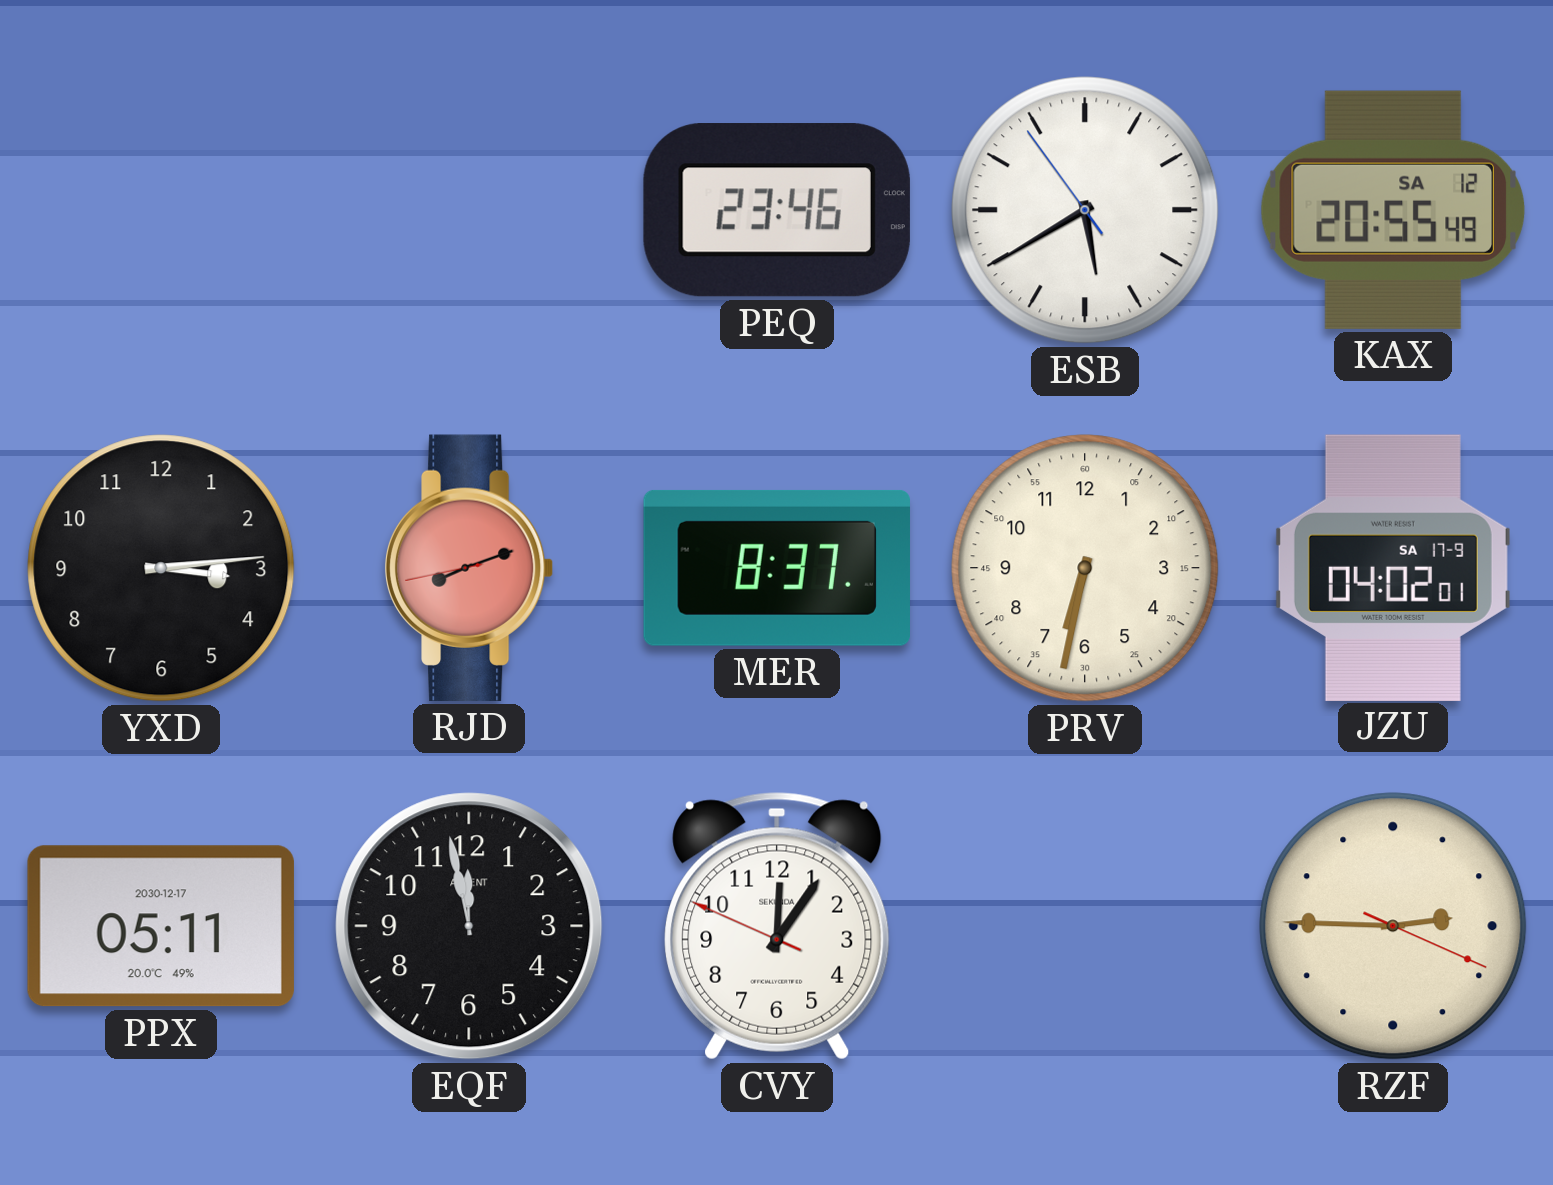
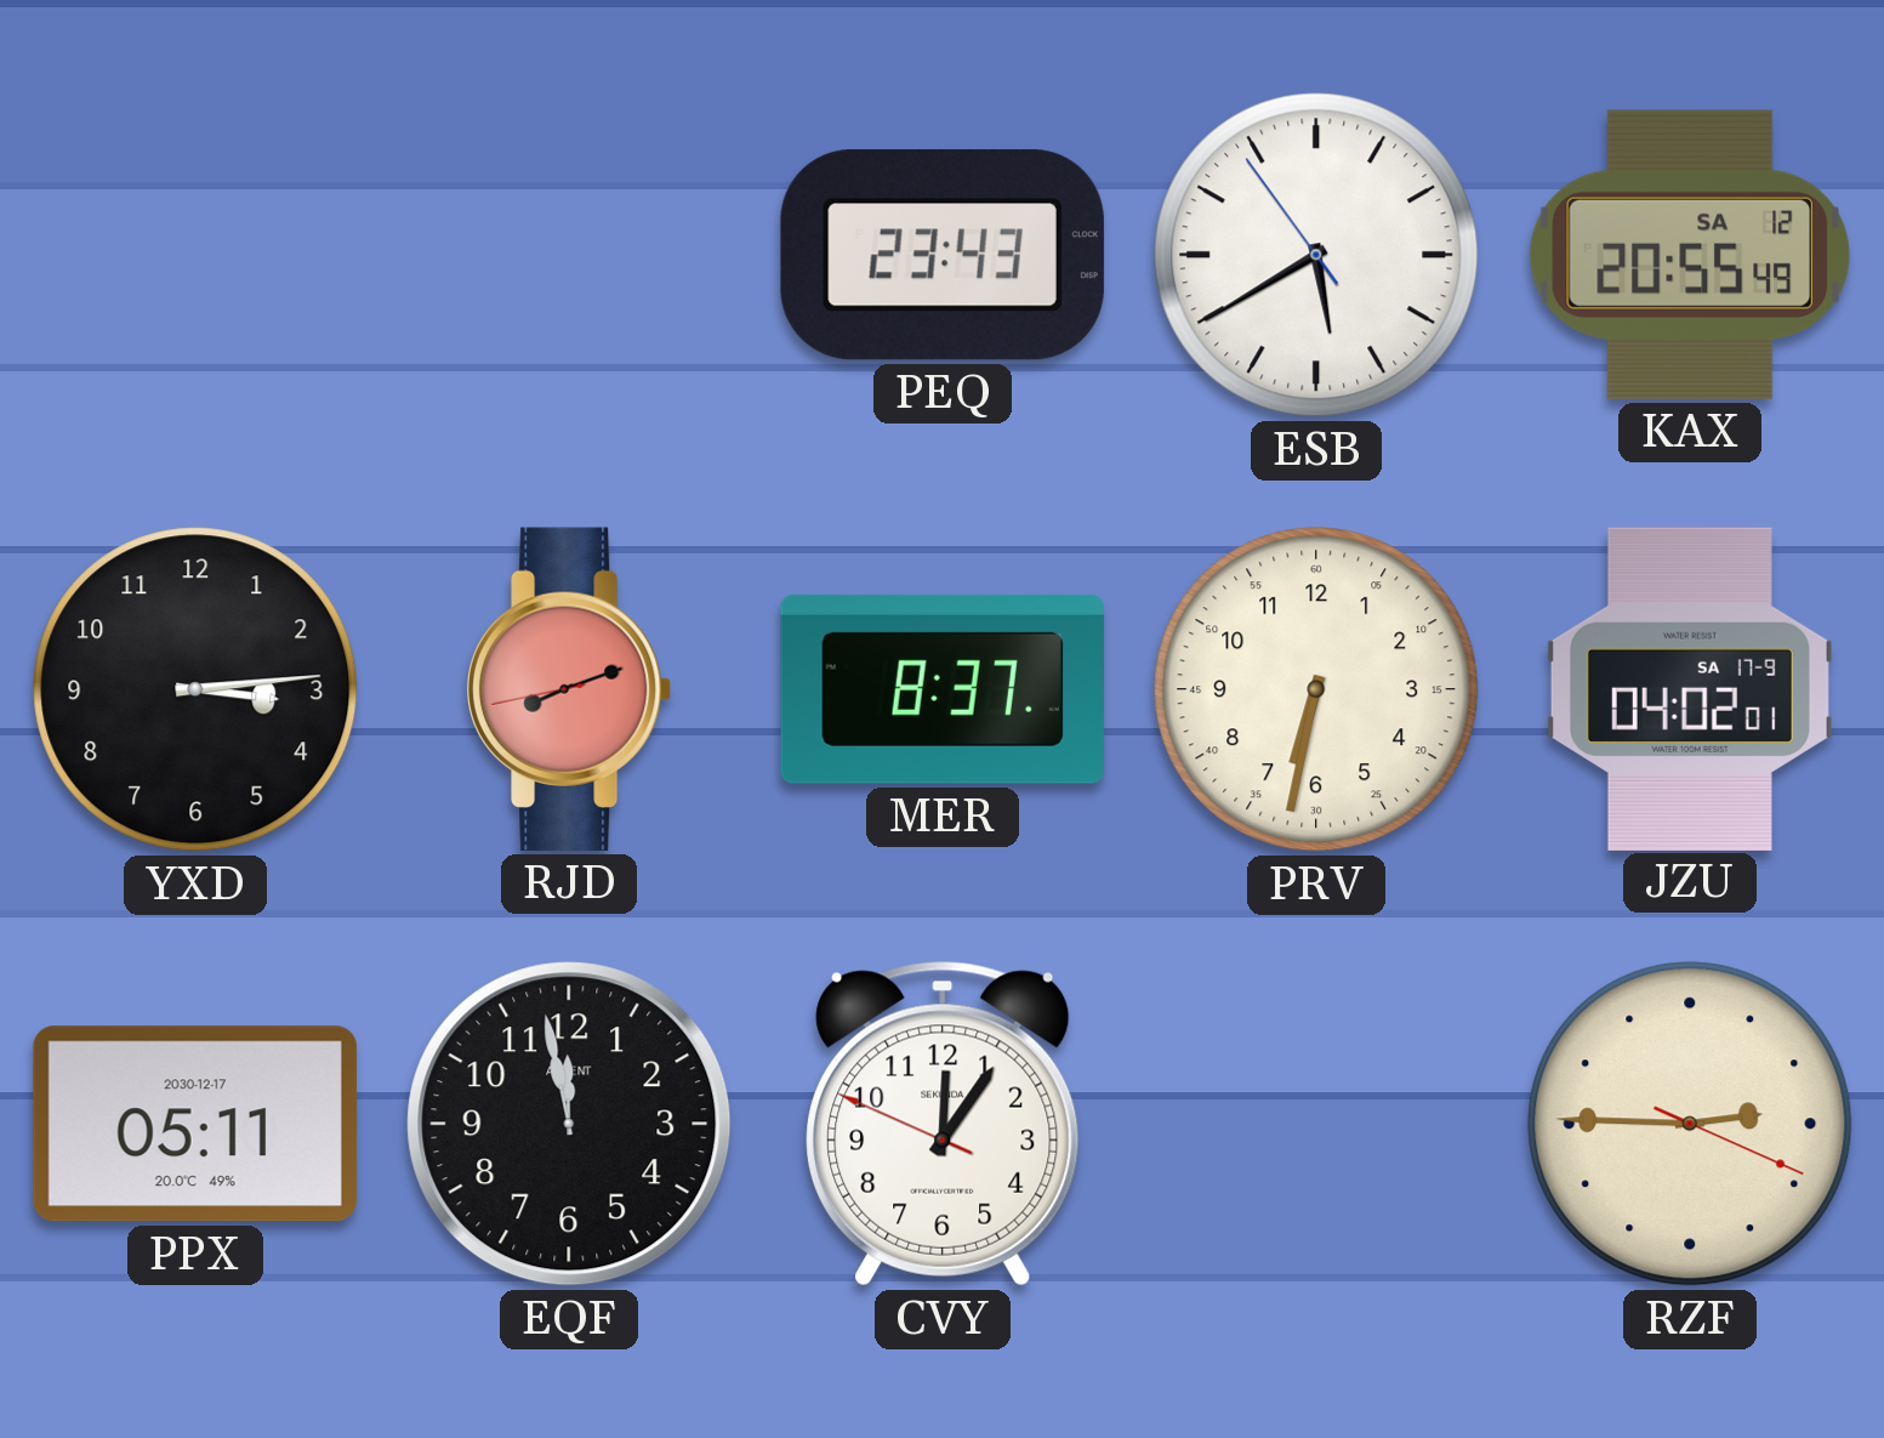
PEQ: 23:46 -> 23:43
